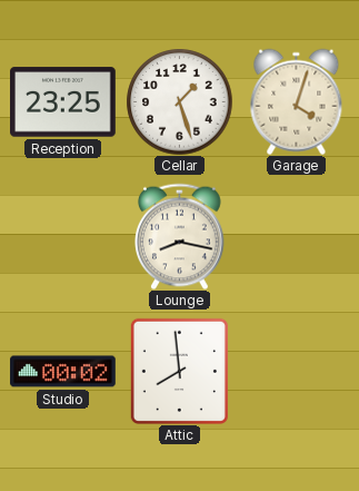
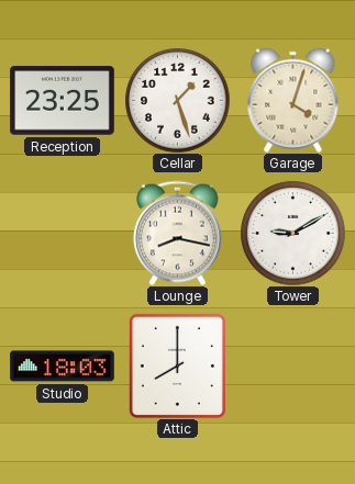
Tower: none -> 9:10
Studio: 00:02 -> 18:03
Attic: 7:59 -> 8:00
